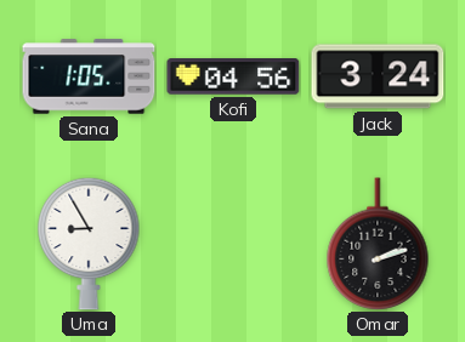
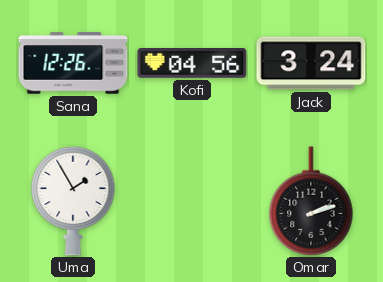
Sana: 1:05 -> 12:26
Uma: 8:55 -> 1:55
